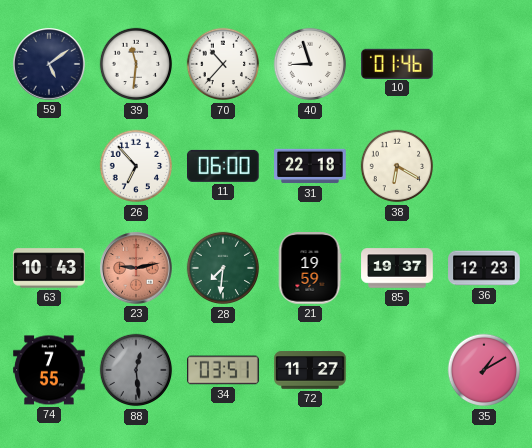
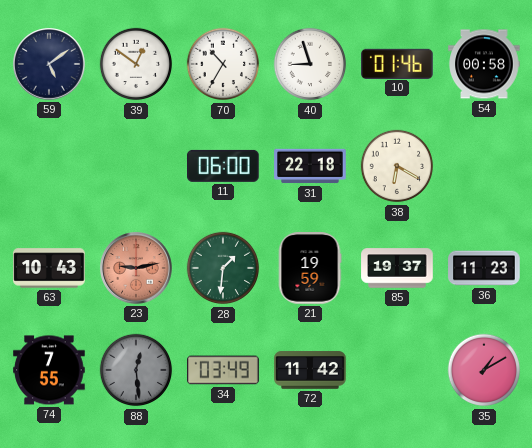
39: 11:31 -> 12:51
70: 10:37 -> 10:35
54: none -> 00:58
26: 6:53 -> none
28: 7:31 -> 1:31
36: 12:23 -> 11:23
34: 03:51 -> 03:49
72: 11:27 -> 11:42
